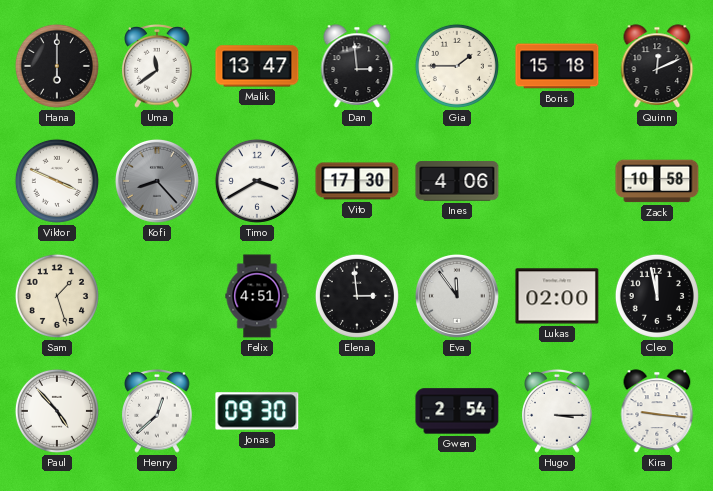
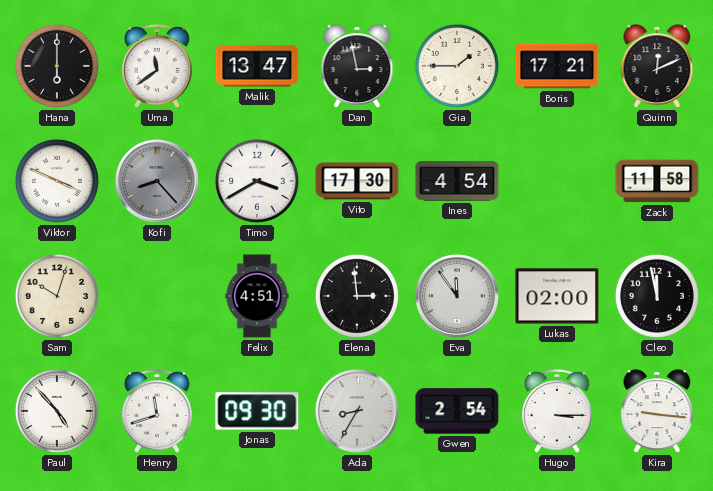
Dan: 2:59 -> 2:58
Boris: 15:18 -> 17:21
Ines: 4:06 -> 4:54
Zack: 10:58 -> 11:58
Sam: 1:27 -> 10:03
Henry: 12:38 -> 11:42
Ada: none -> 8:35
